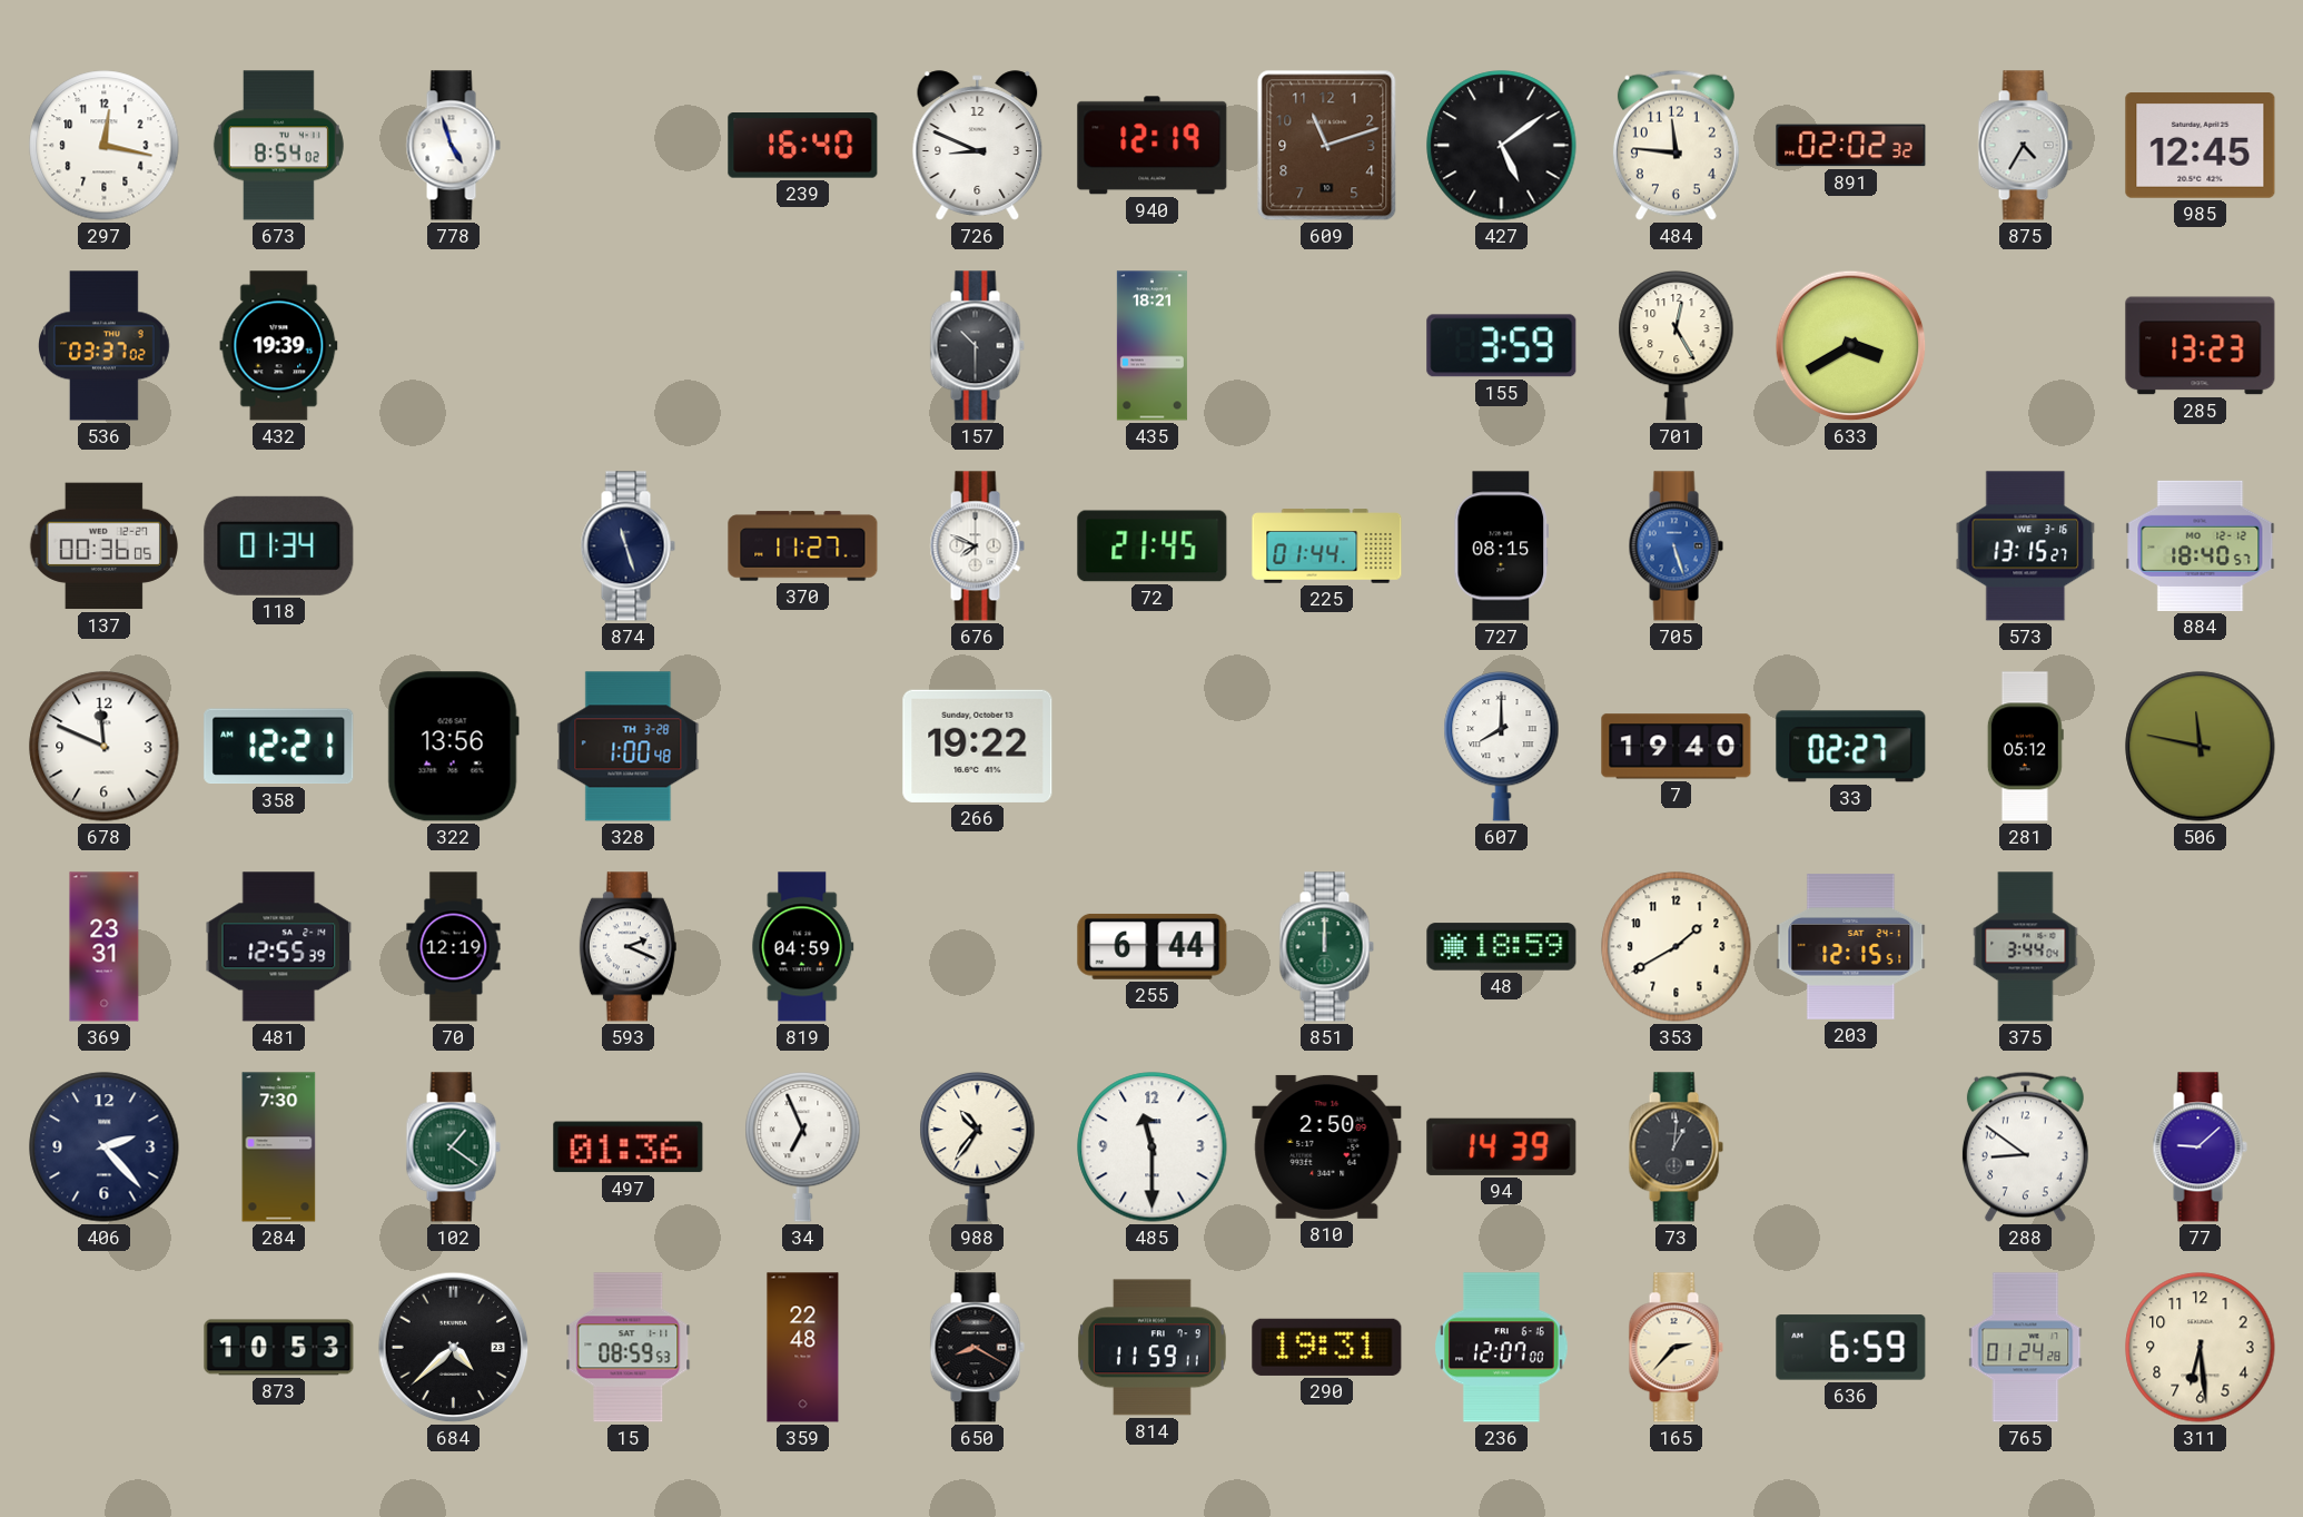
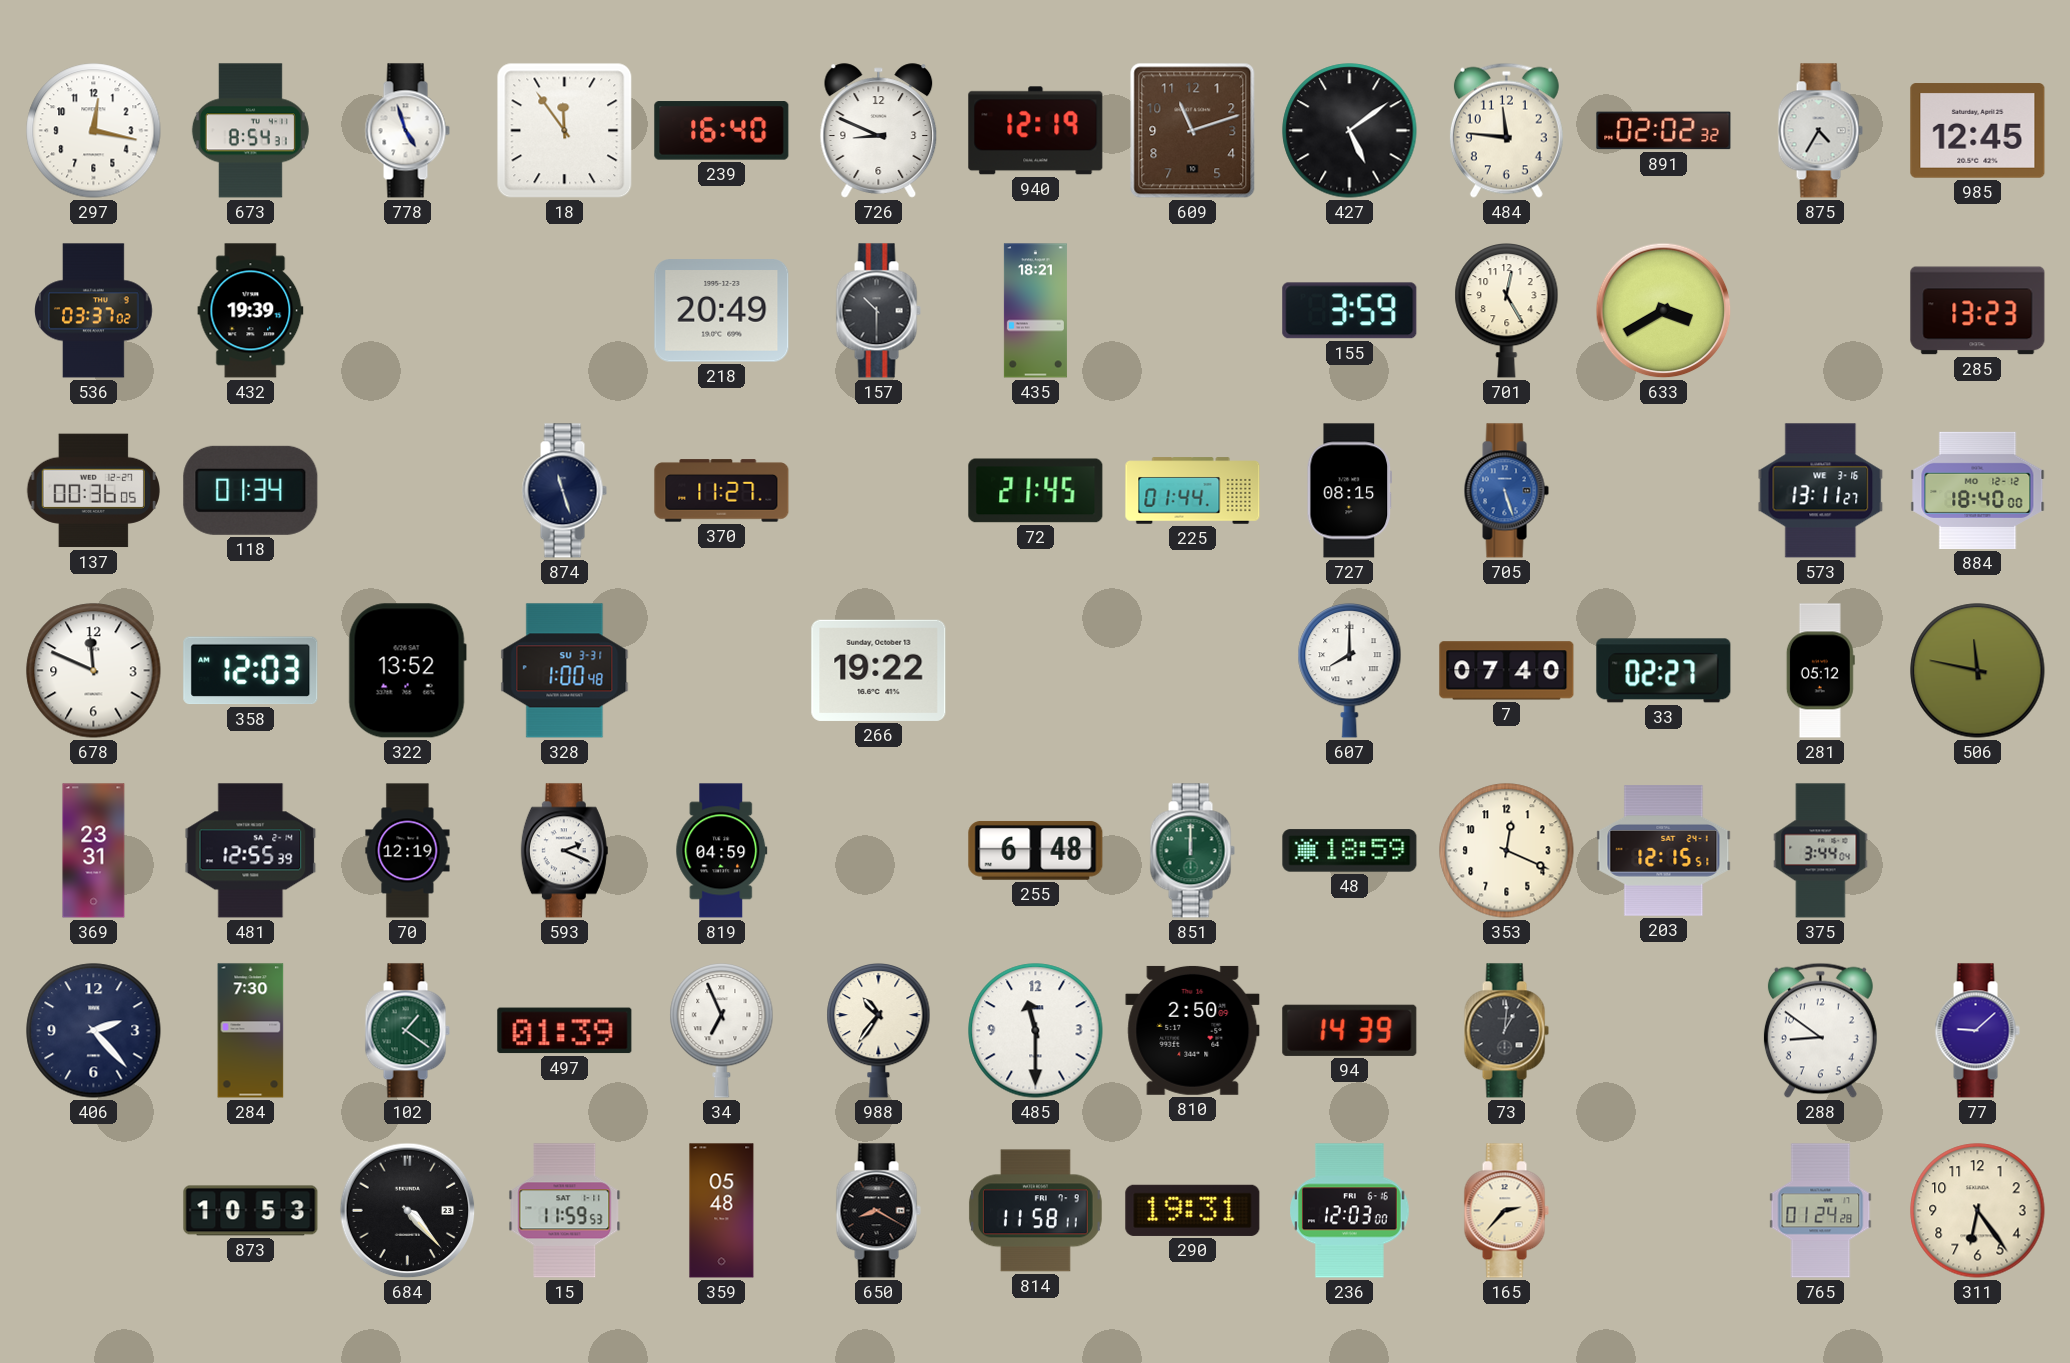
673: 8:54:02 -> 8:54:31
18: none -> 11:54
218: none -> 20:49
676: 7:49 -> none
573: 13:15 -> 13:11
884: 18:40:57 -> 18:40:00
358: 12:21 -> 12:03
322: 13:56 -> 13:52
328 date: TH 3-28 -> SU 3-31
7: 19:40 -> 07:40
255: 6:44 -> 6:48
353: 1:40 -> 12:19
497: 01:36 -> 01:39
684: 4:38 -> 4:23
15: 08:59 -> 11:59
359: 22:48 -> 05:48
814: 11:59 -> 11:58
236: 12:07 -> 12:03
636: 6:59 -> none
311: 6:29 -> 6:24
